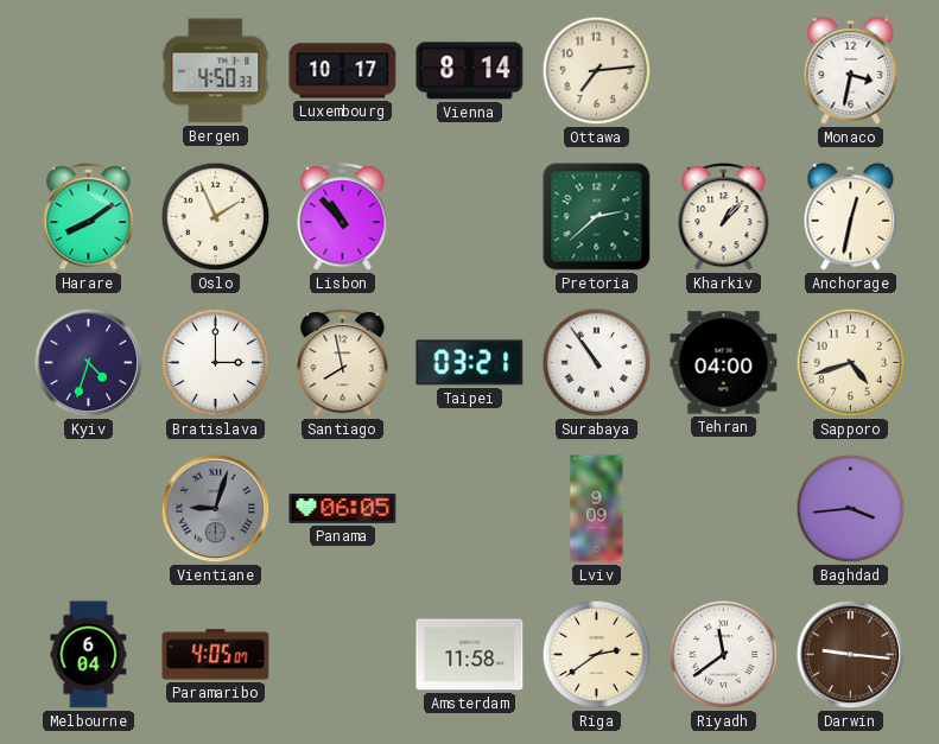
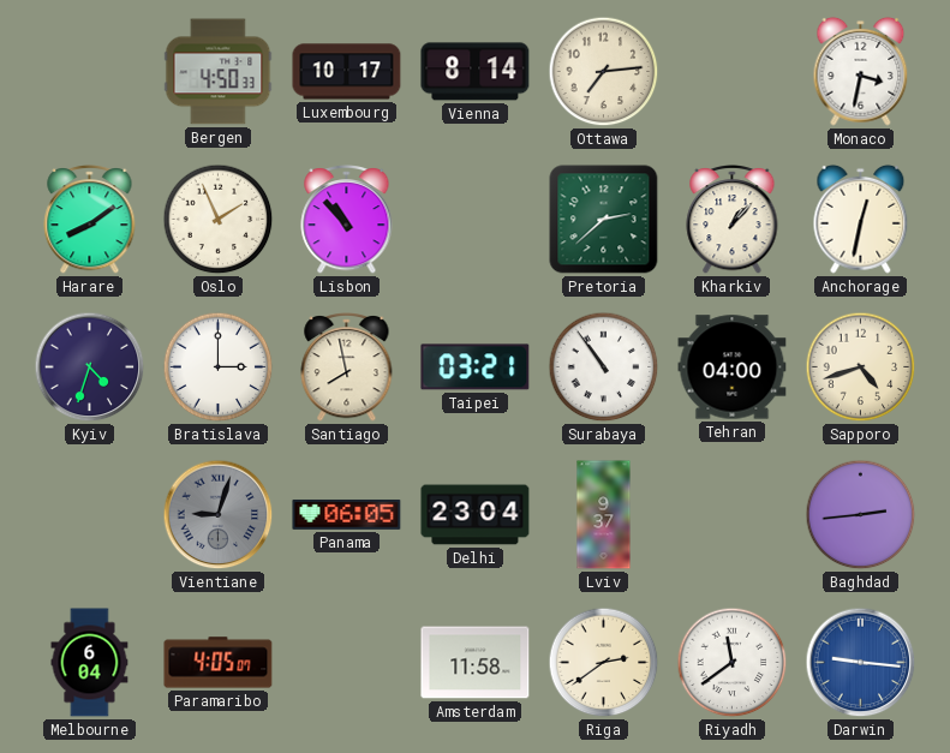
Delhi: none -> 23:04
Lviv: 9:09 -> 9:37
Baghdad: 3:44 -> 2:44
Darwin dial: brown -> blue
